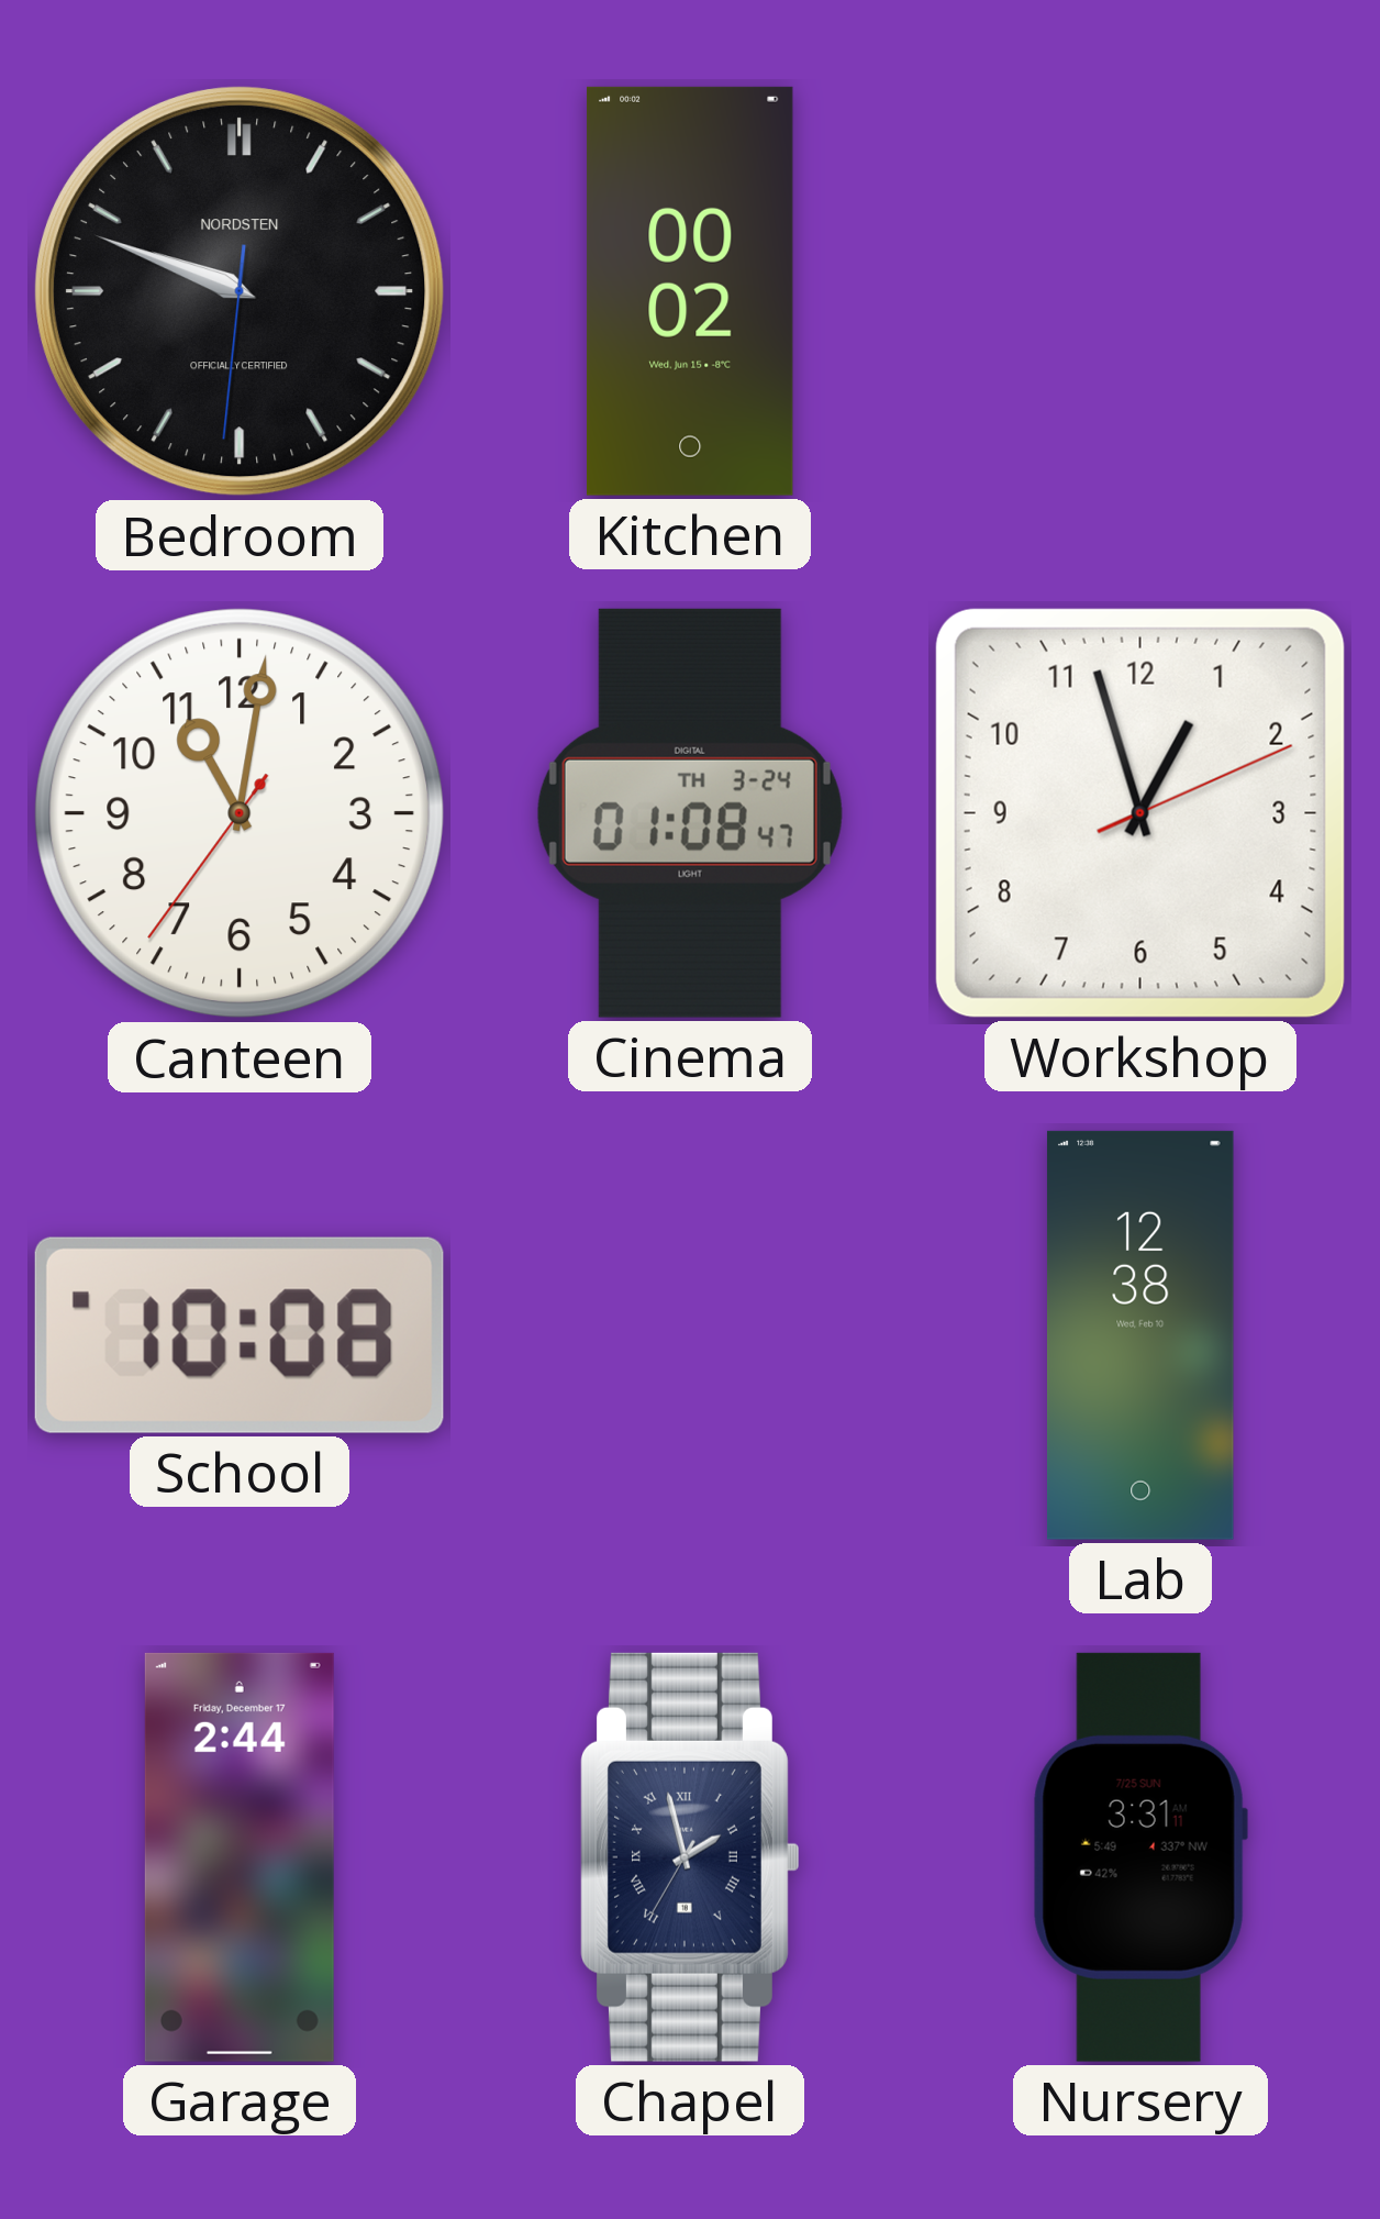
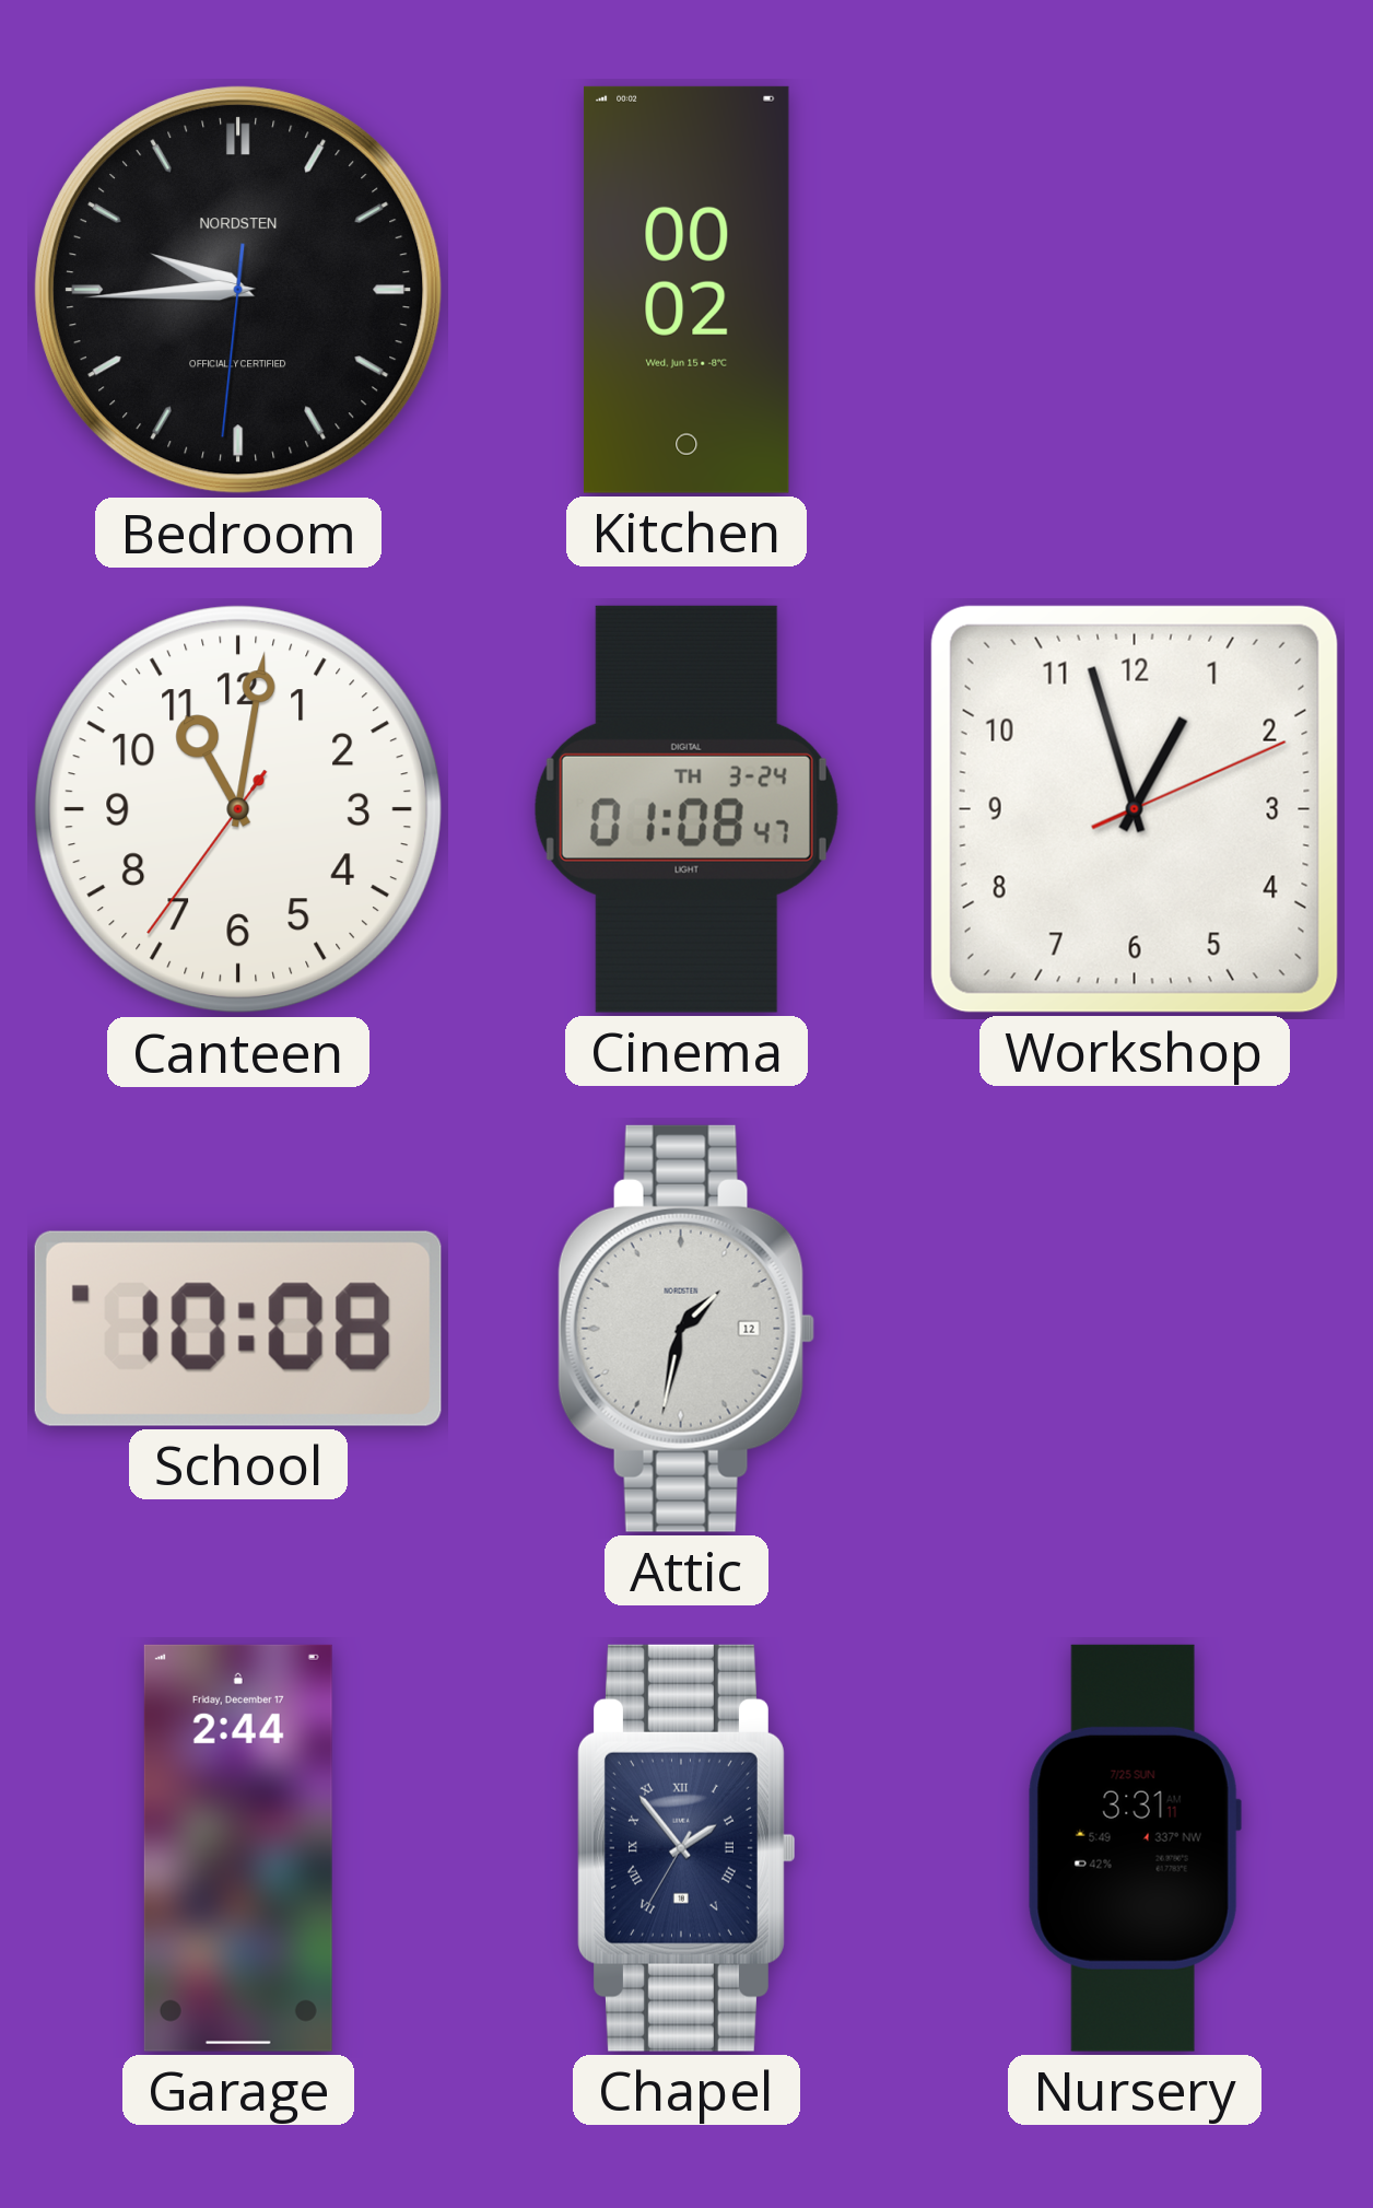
Bedroom: 9:48 -> 9:44
Attic: none -> 1:32
Lab: 12:38 -> none
Chapel: 1:57 -> 1:53
